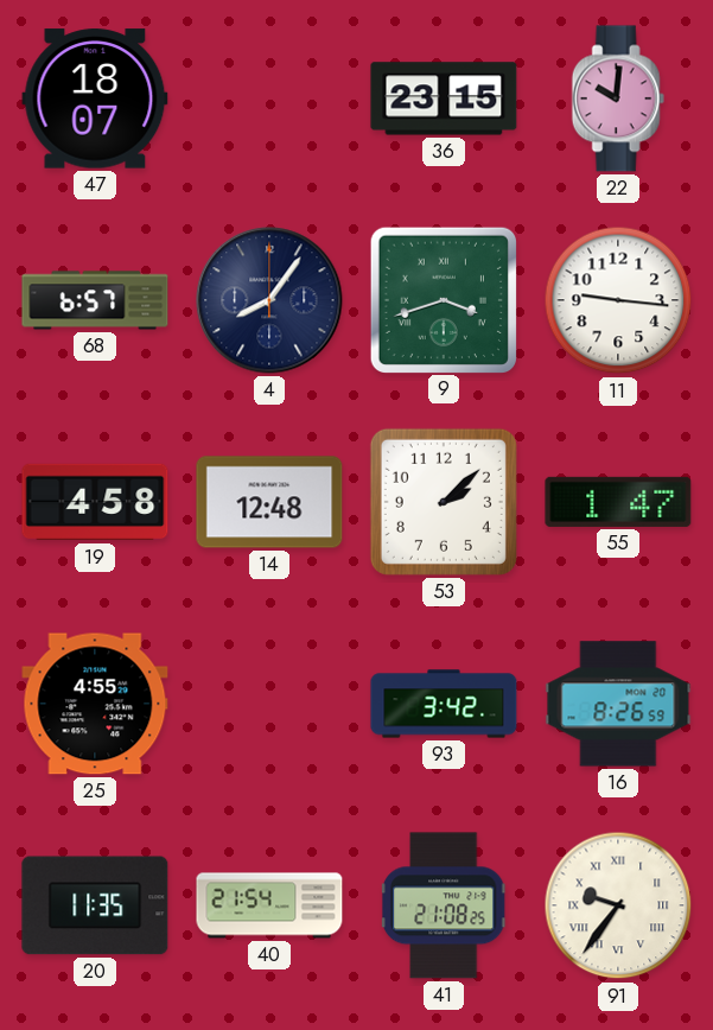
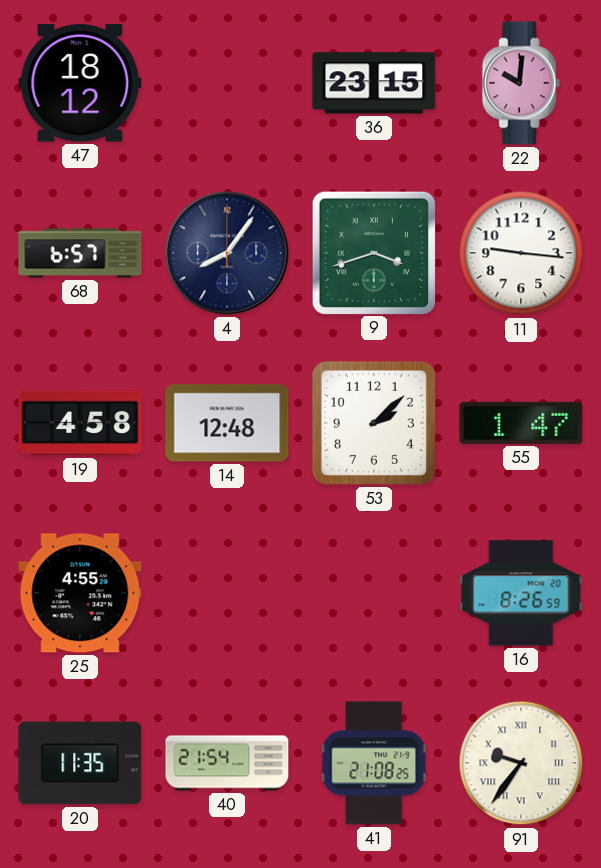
47: 18:07 -> 18:12
93: 3:42 -> none
